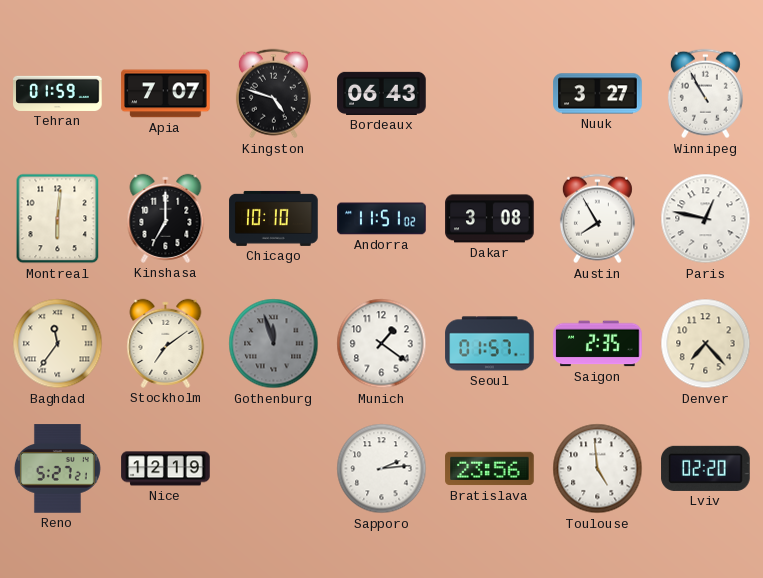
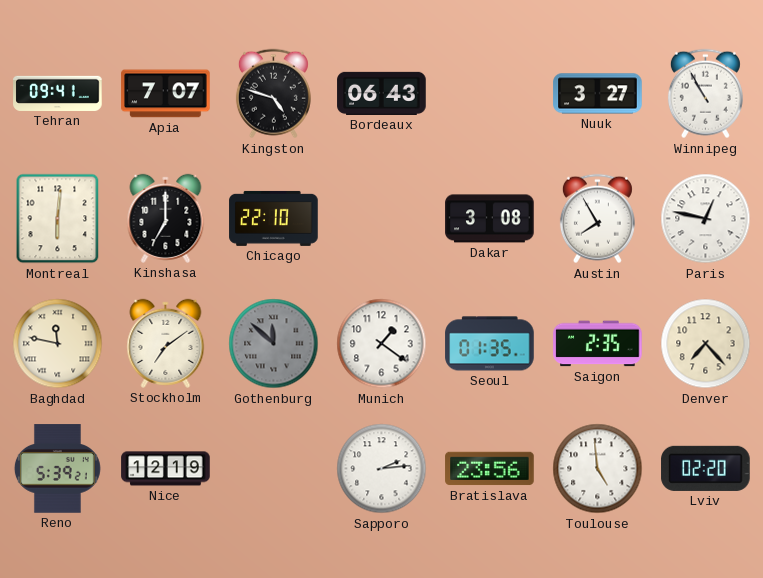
Tehran: 01:59 -> 09:41
Chicago: 10:10 -> 22:10
Andorra: 11:51 -> none
Baghdad: 11:36 -> 11:47
Gothenburg: 11:57 -> 11:52
Seoul: 01:57 -> 01:35
Reno: 5:27 -> 5:39
